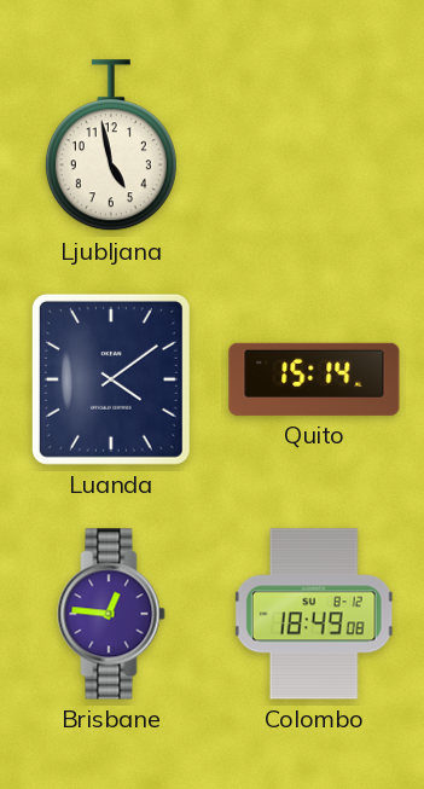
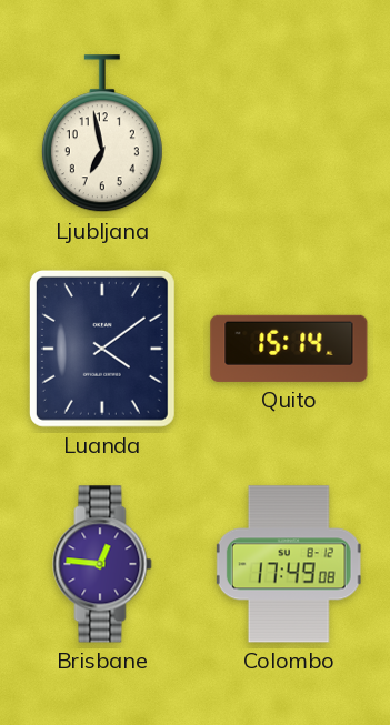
Ljubljana: 4:58 -> 6:58
Colombo: 18:49 -> 17:49
